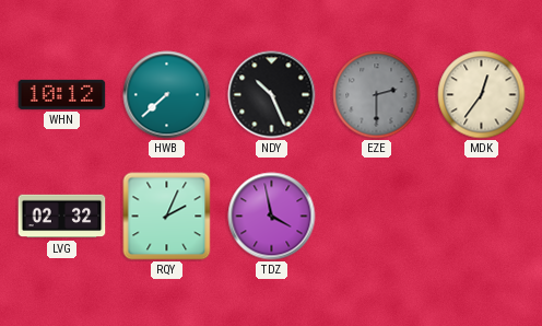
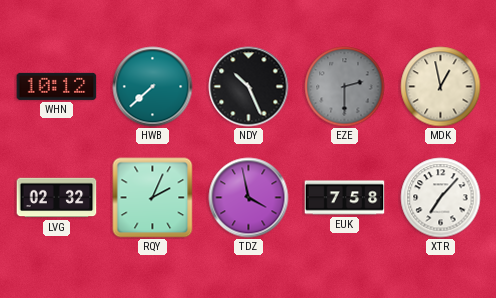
MDK: 12:36 -> 12:58
EUK: none -> 7:58
XTR: none -> 7:07
